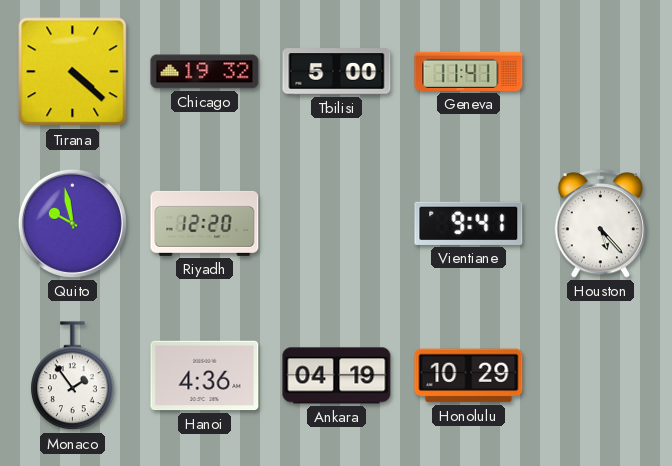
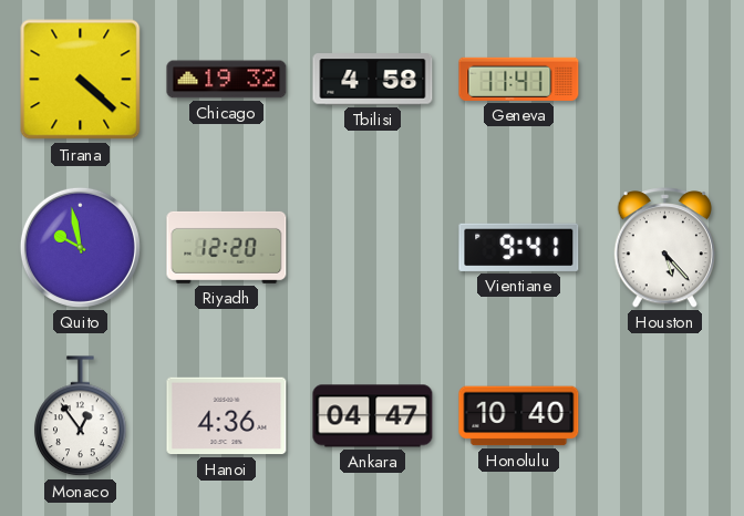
Tbilisi: 5:00 -> 4:58
Monaco: 1:54 -> 12:54
Ankara: 04:19 -> 04:47
Honolulu: 10:29 -> 10:40
